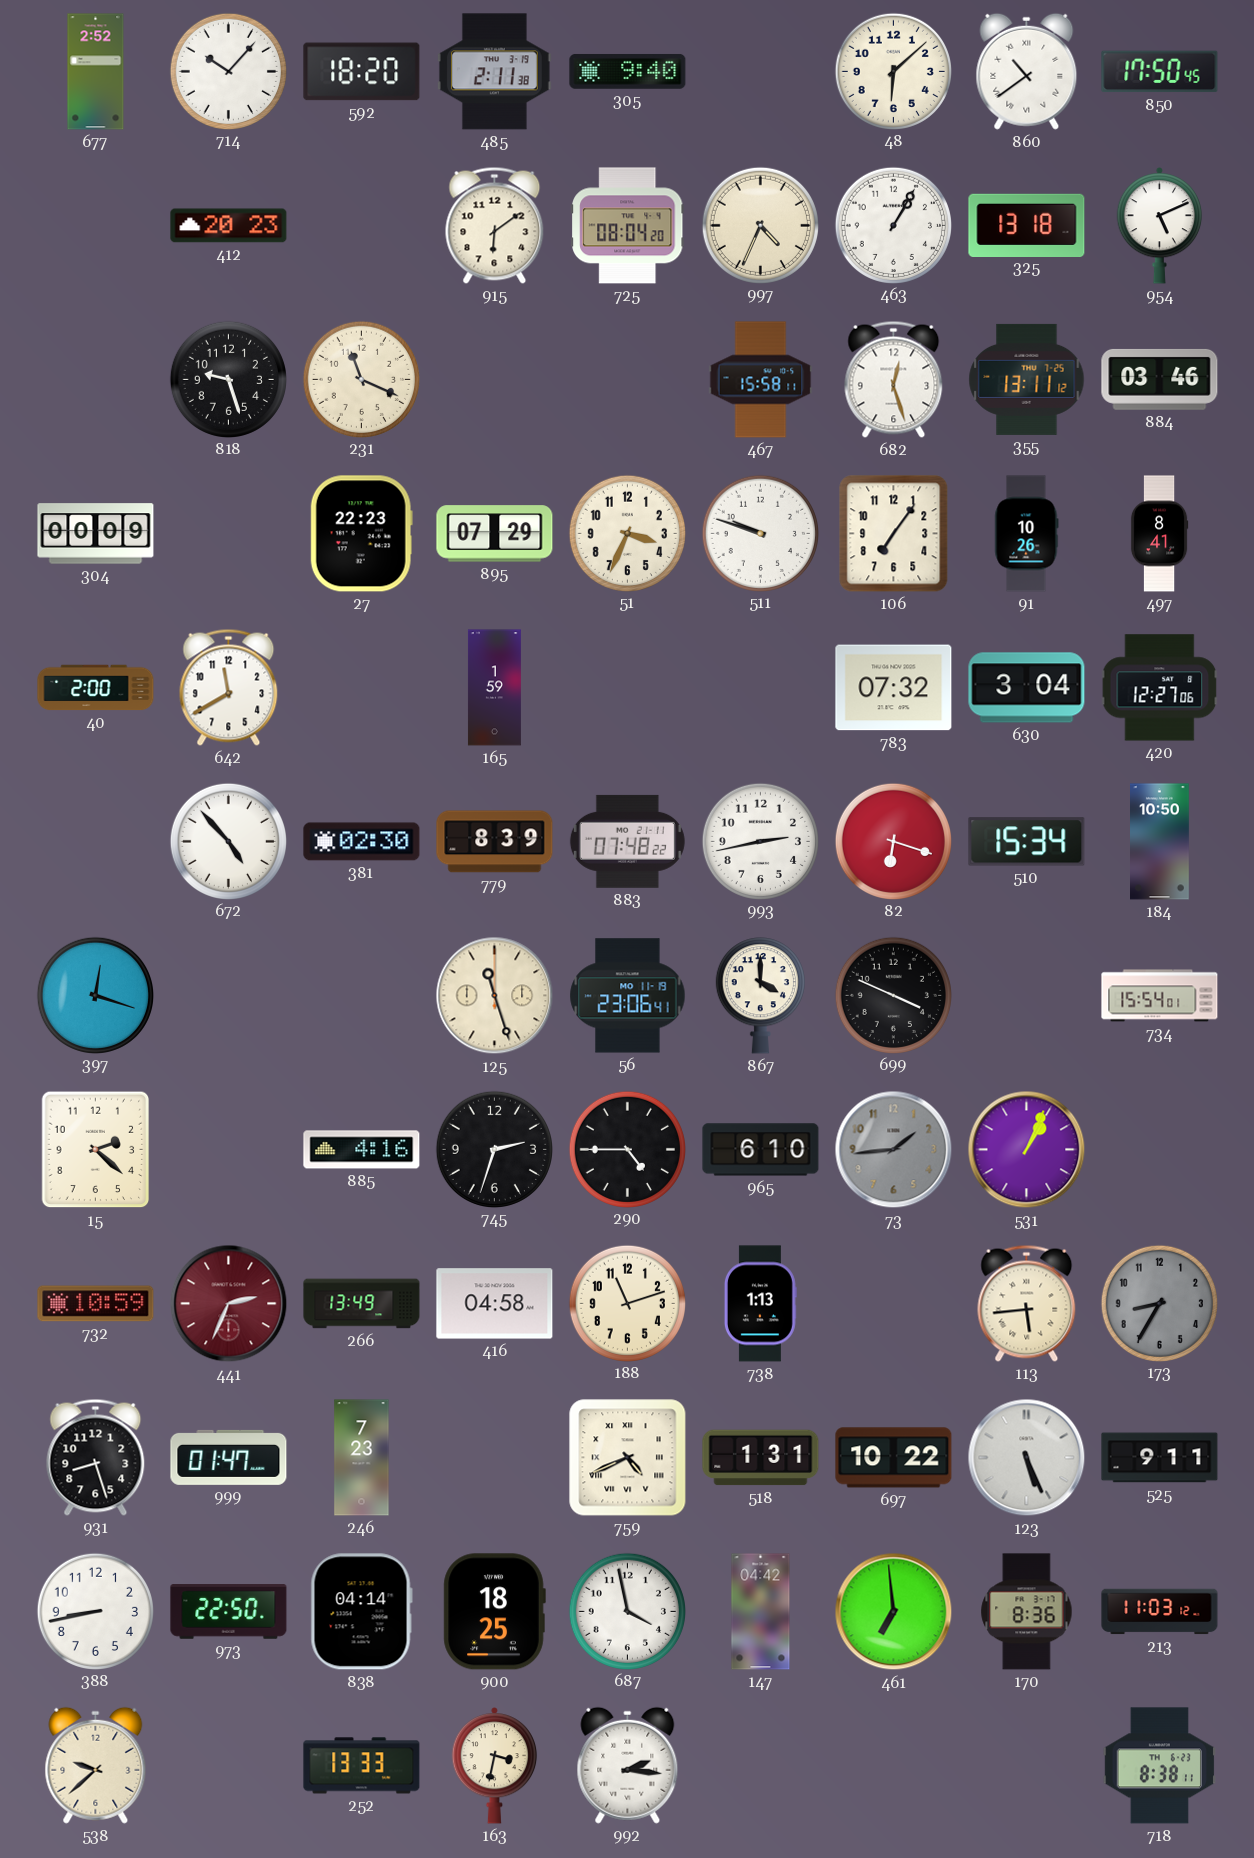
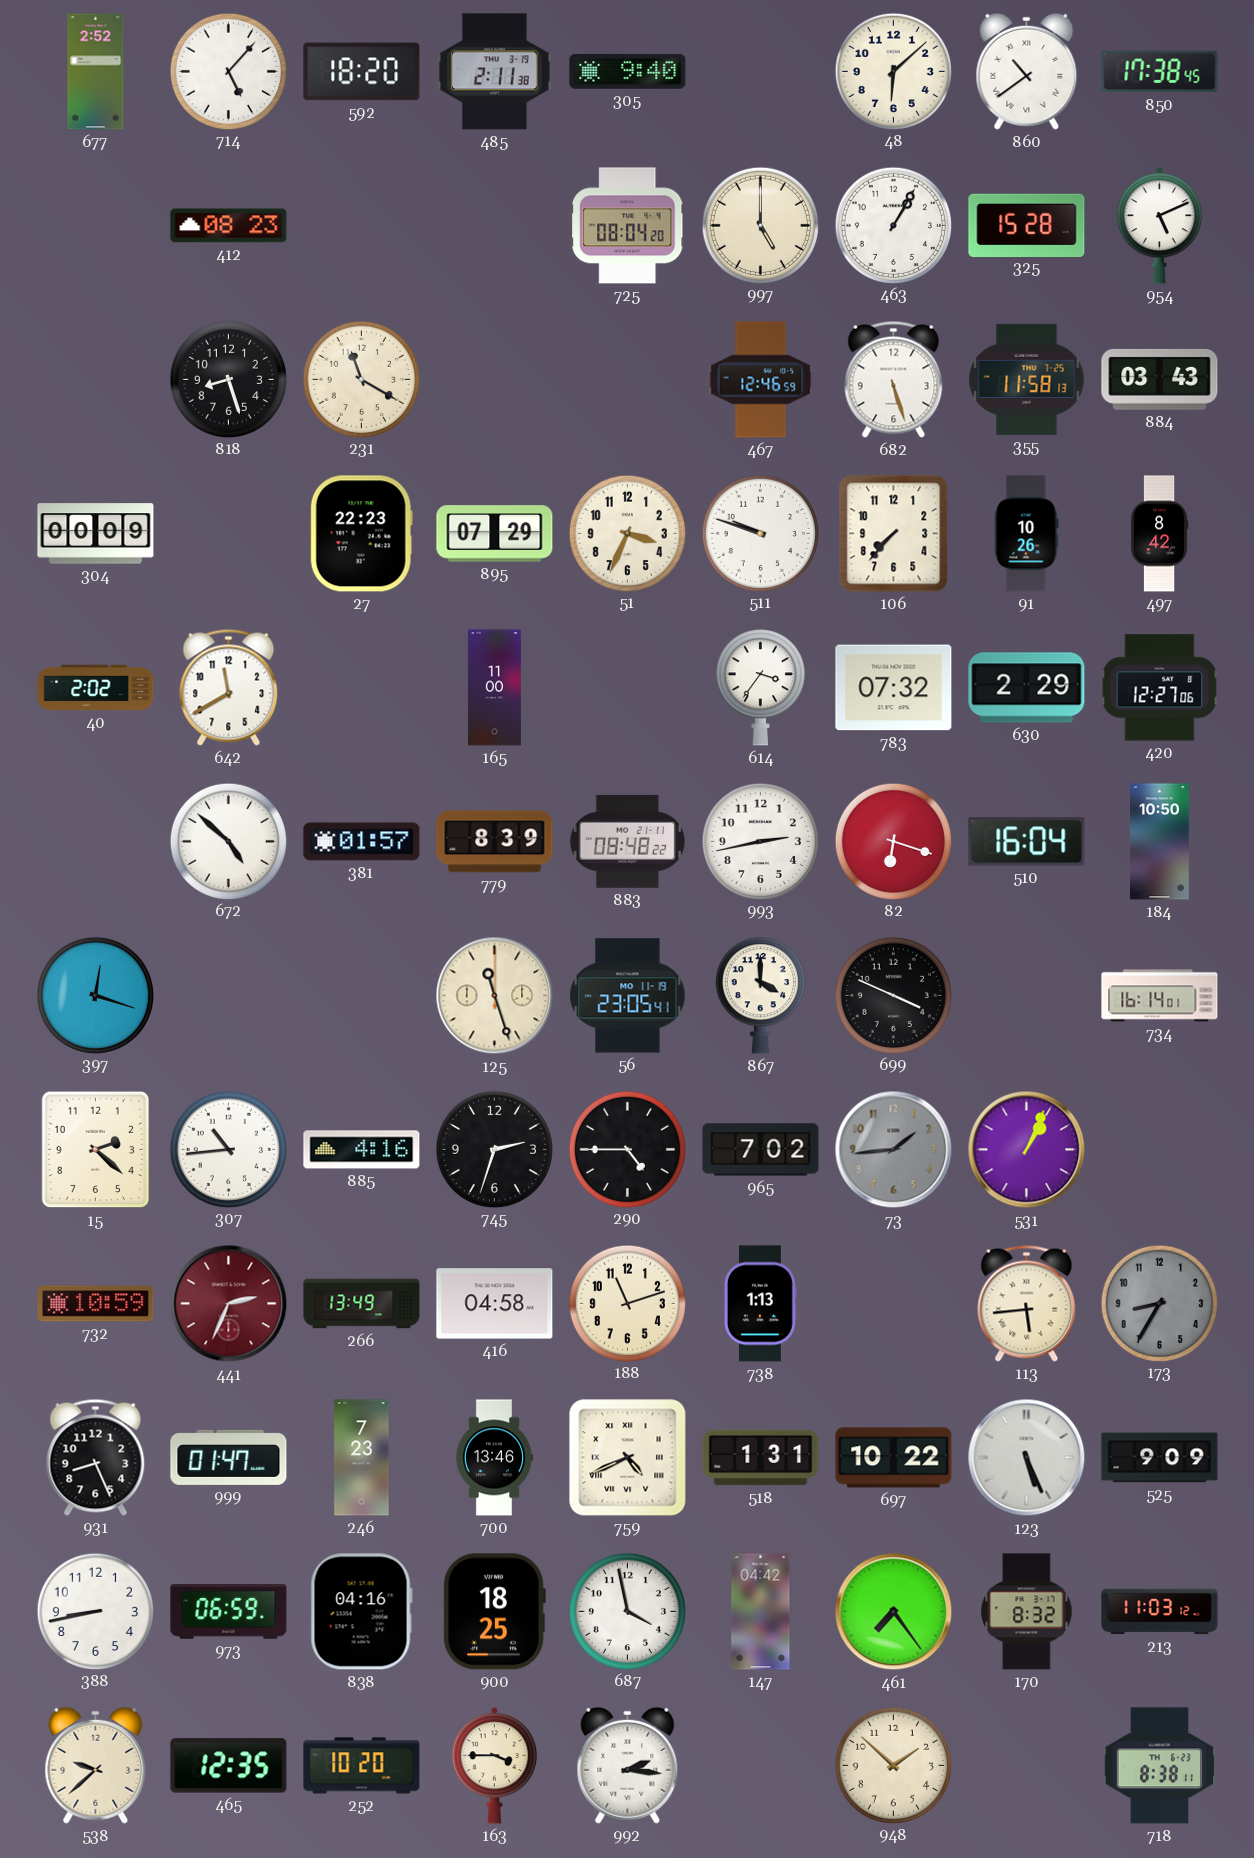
714: 10:07 -> 5:07
850: 17:50 -> 17:38
412: 20:23 -> 08:23
915: 6:09 -> none
997: 4:34 -> 5:00
325: 13:18 -> 15:28
818: 9:27 -> 8:27
231: 11:19 -> 11:20
467: 15:58 -> 12:46
682: 12:27 -> 5:27
355: 13:11 -> 11:58
884: 03:46 -> 03:43
106: 7:06 -> 7:37
497: 8:41 -> 8:42
40: 2:00 -> 2:02
165: 1:59 -> 11:00
614: none -> 3:36
630: 3:04 -> 2:29
672: 4:53 -> 4:52
381: 02:30 -> 01:57
883: 07:48 -> 08:48
510: 15:34 -> 16:04
56: 23:06 -> 23:05
734: 15:54 -> 16:14
307: none -> 10:44
965: 6:10 -> 7:02
931: 8:27 -> 8:26
700: none -> 13:46
525: 9:11 -> 9:09
973: 22:50 -> 06:59
838: 04:14 -> 04:16
461: 6:59 -> 7:24
170: 8:36 -> 8:32
465: none -> 12:35
252: 13:33 -> 10:20
163: 3:32 -> 3:45
948: none -> 1:52
